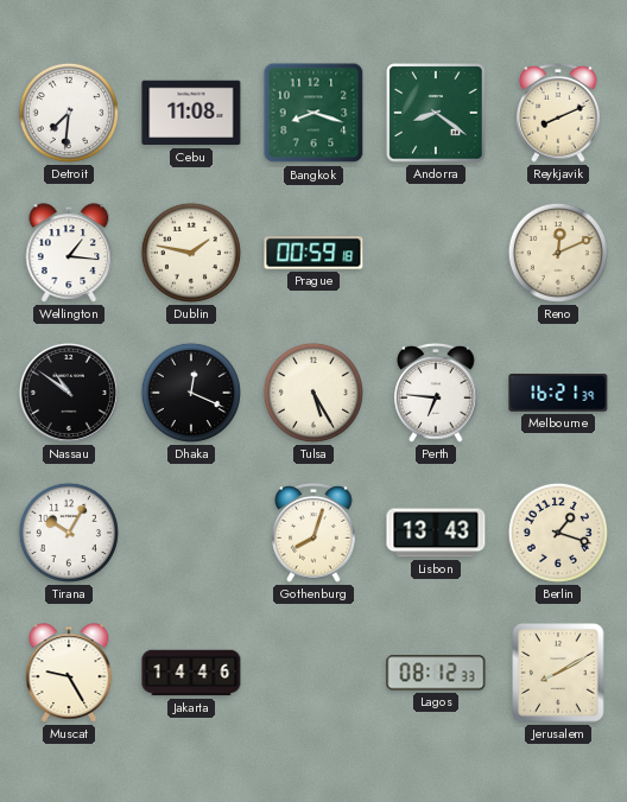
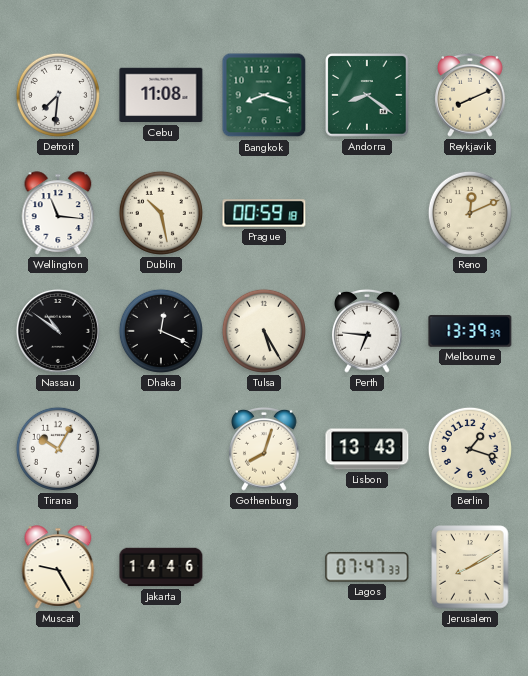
Wellington: 1:16 -> 11:16
Dublin: 1:47 -> 10:28
Melbourne: 16:21 -> 13:39
Lagos: 08:12 -> 07:47
